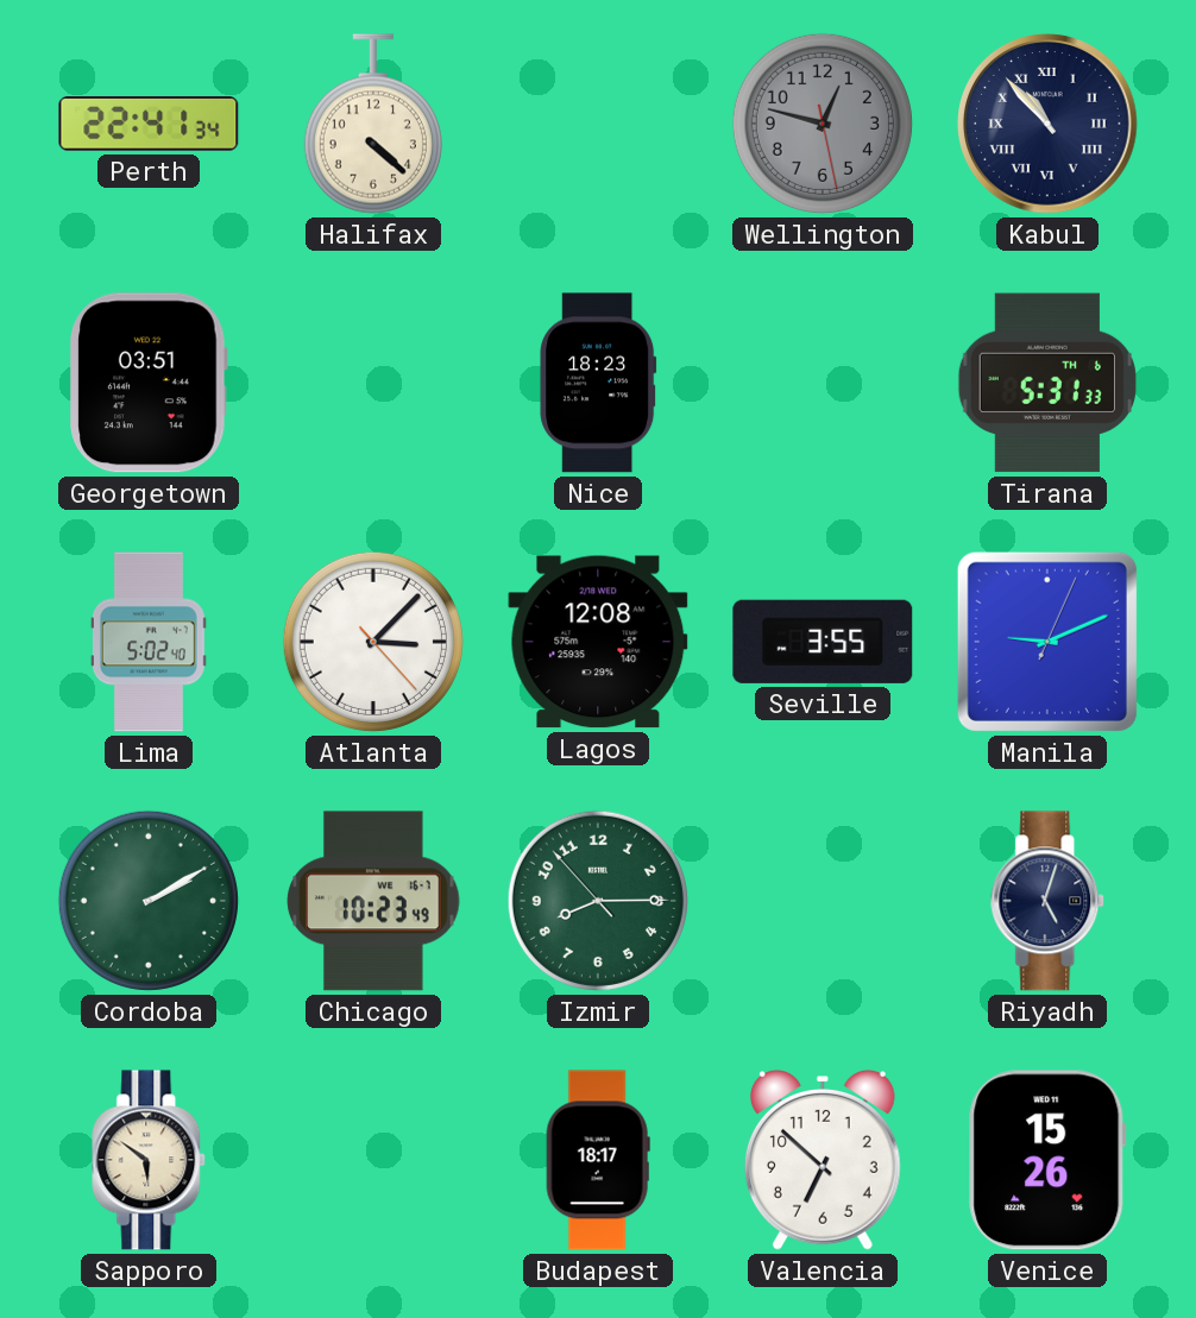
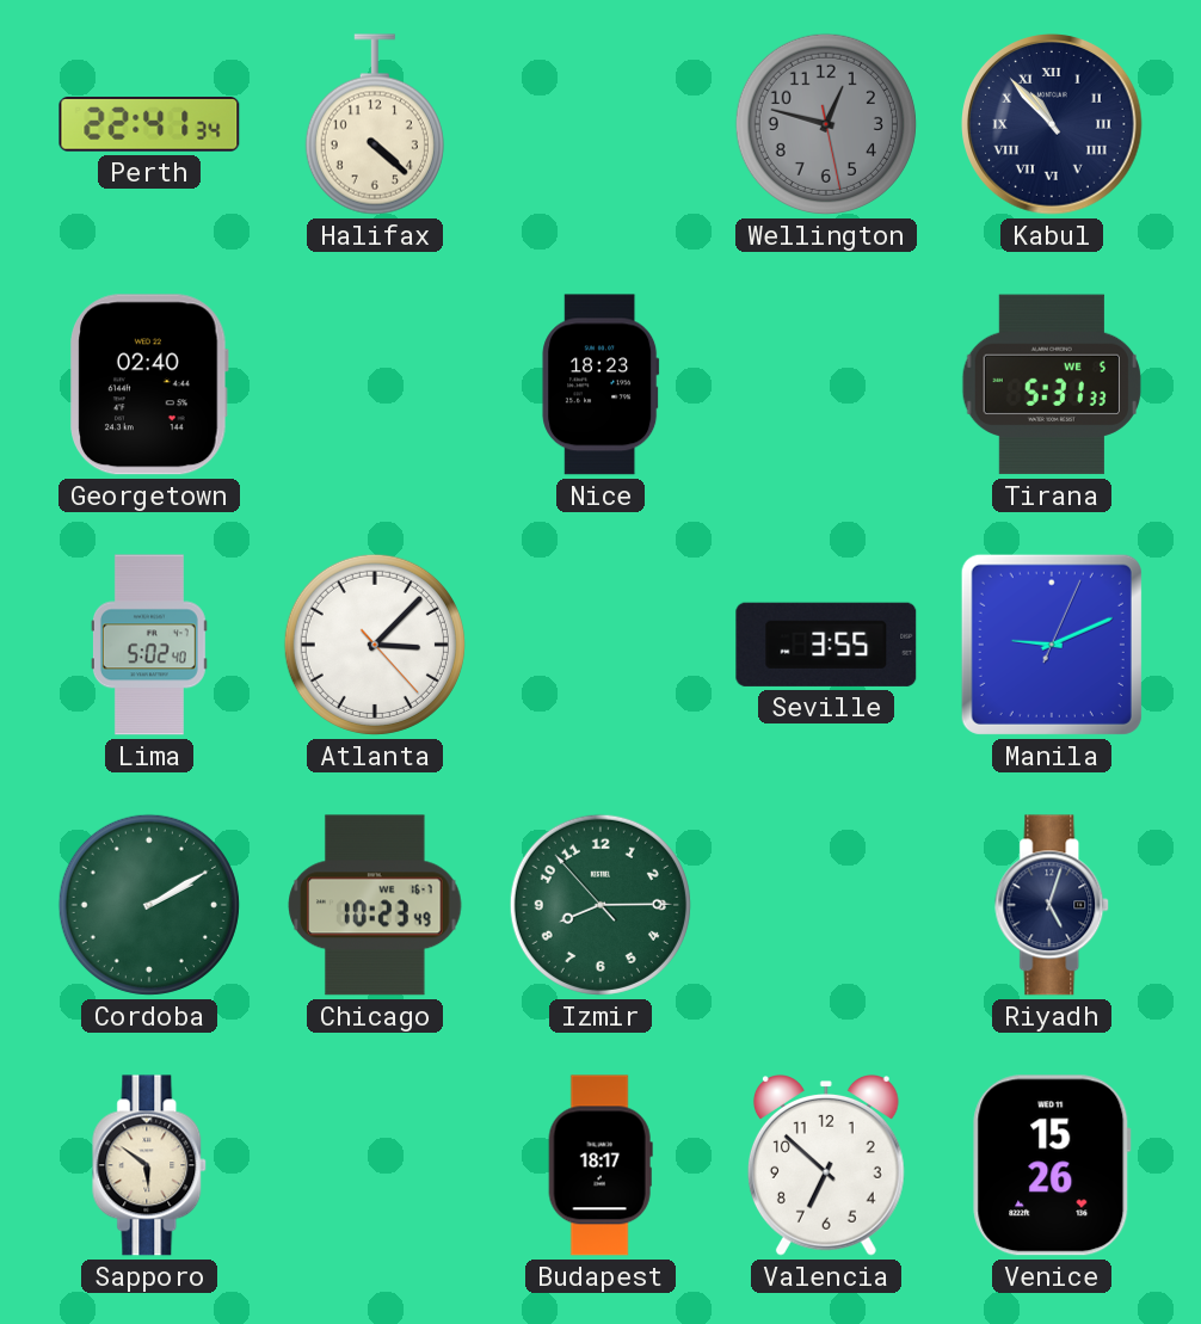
Georgetown: 03:51 -> 02:40
Tirana date: TH 6 -> WE 5
Lagos: 12:08 -> none
